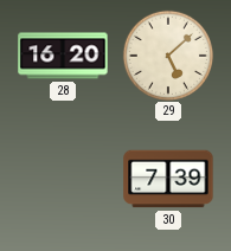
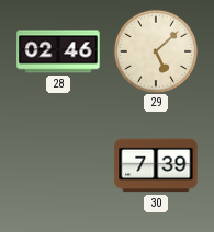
28: 16:20 -> 02:46
